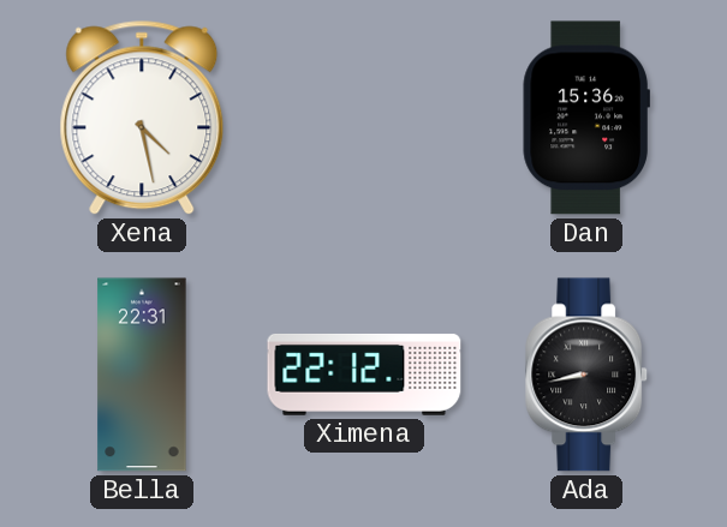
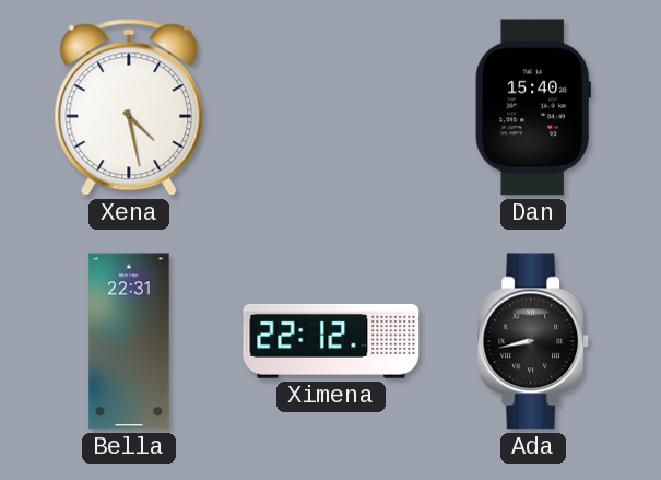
Dan: 15:36 -> 15:40
